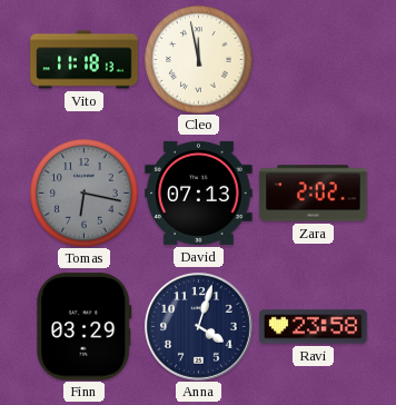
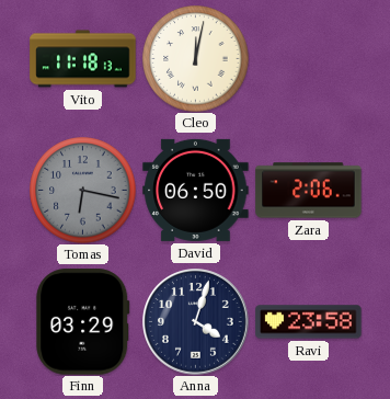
Cleo: 11:58 -> 12:02
David: 07:13 -> 06:50
Zara: 2:02 -> 2:06
